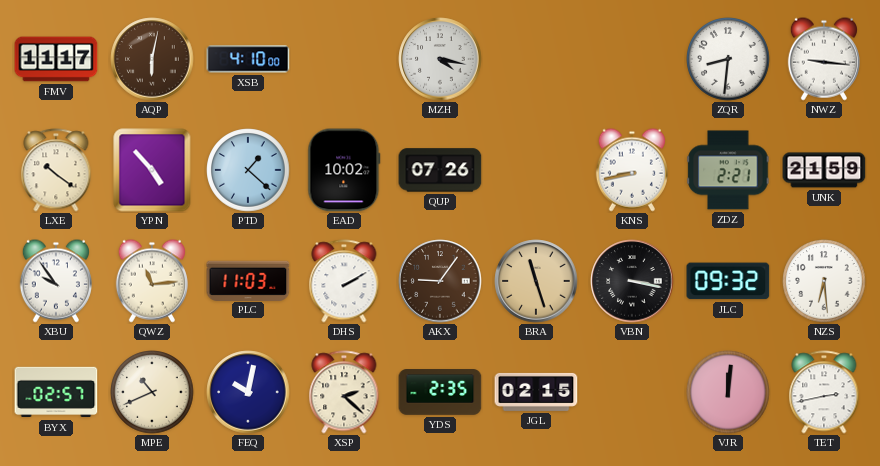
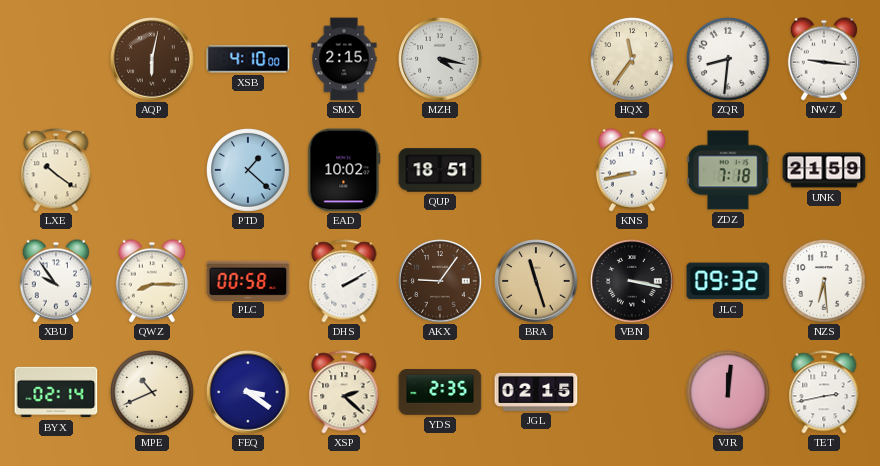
FMV: 11:17 -> none
SMX: none -> 2:15
HQX: none -> 11:36
YPN: 4:53 -> none
QUP: 07:26 -> 18:51
ZDZ: 2:21 -> 7:18
QWZ: 11:14 -> 8:15
PLC: 11:03 -> 00:58
BYX: 02:57 -> 02:14
FEQ: 10:02 -> 3:21
